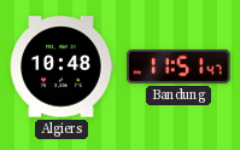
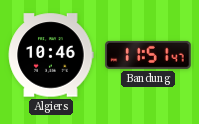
Algiers: 10:48 -> 10:46
